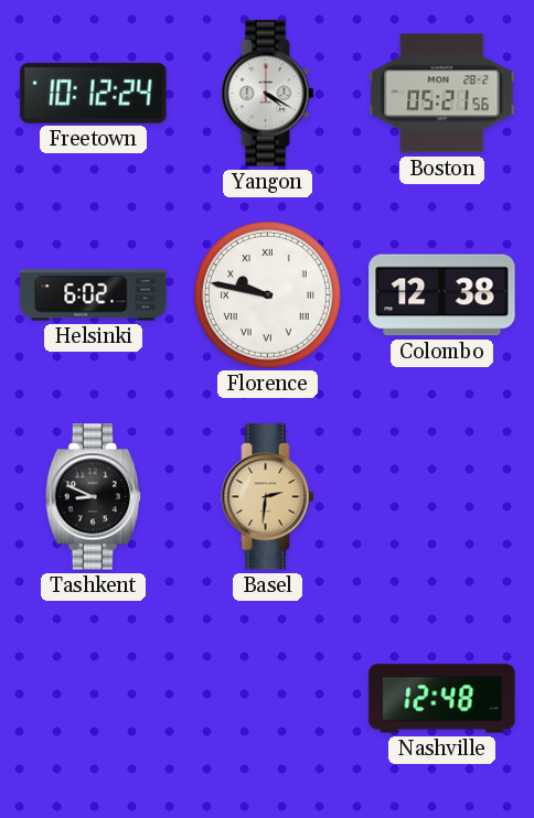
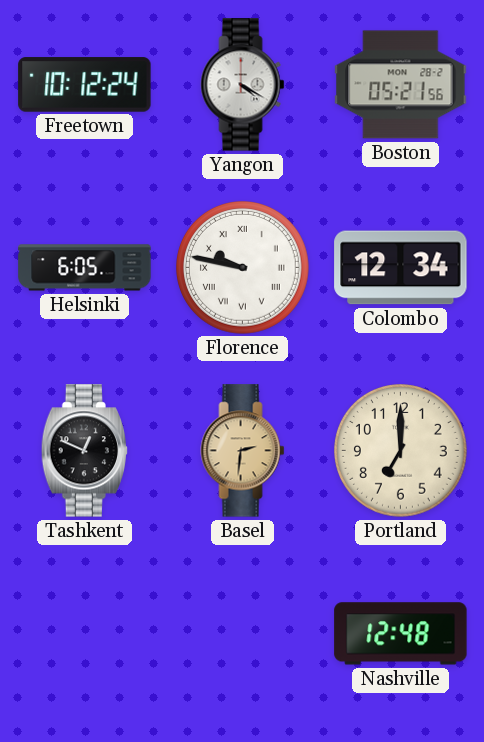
Helsinki: 6:02 -> 6:05
Colombo: 12:38 -> 12:34
Tashkent: 8:49 -> 12:49
Portland: none -> 7:00
